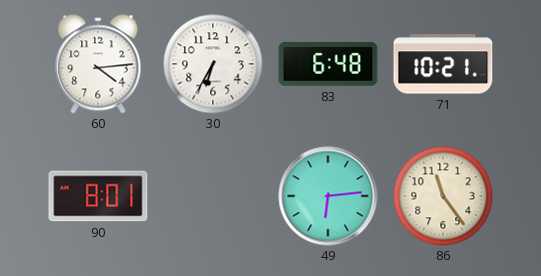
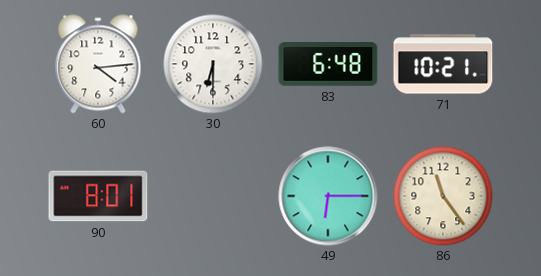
30: 6:35 -> 6:30
49: 6:14 -> 6:15
